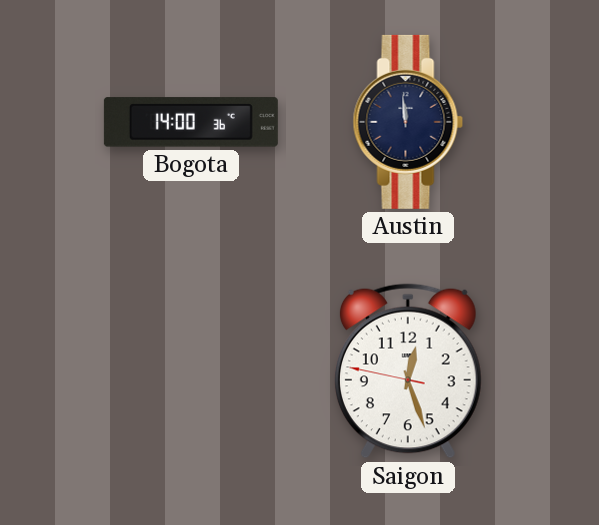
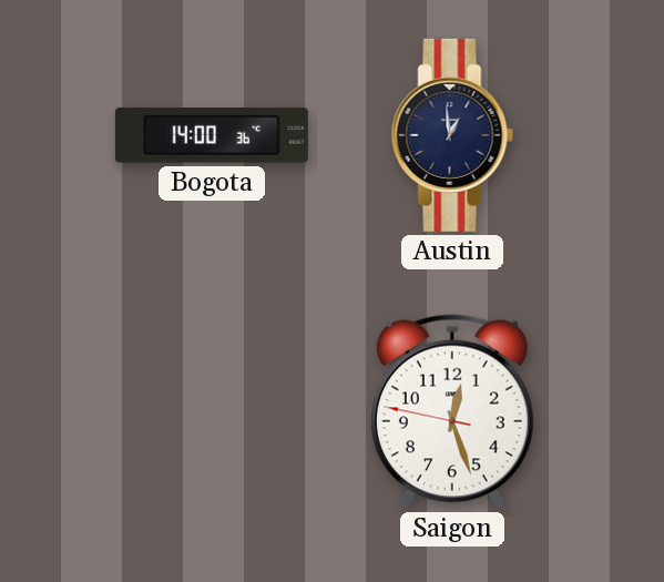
Austin: 11:59 -> 12:59
